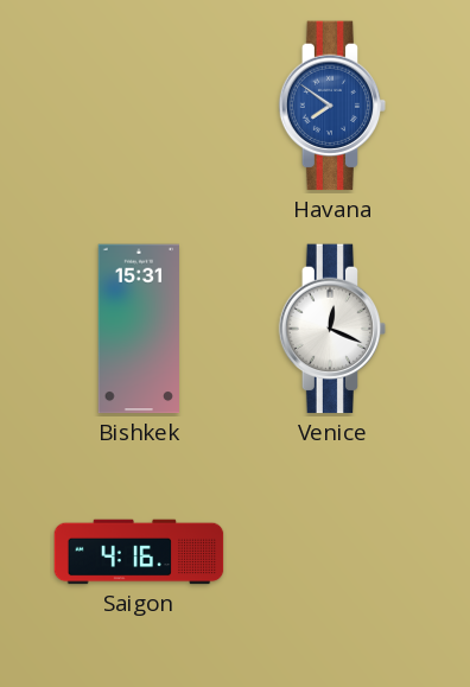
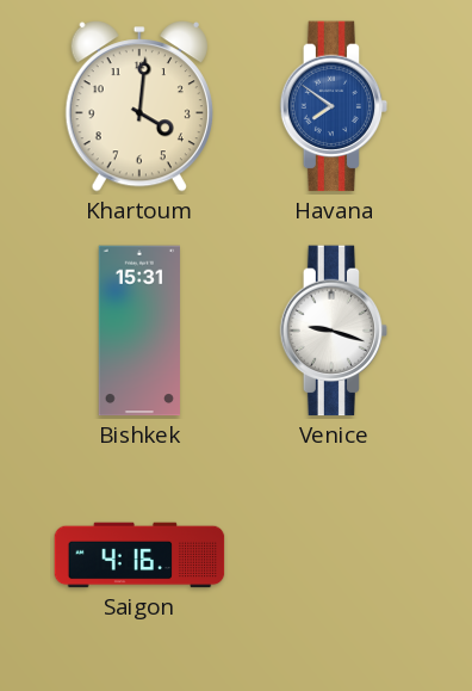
Khartoum: none -> 4:01
Venice: 12:19 -> 9:18
